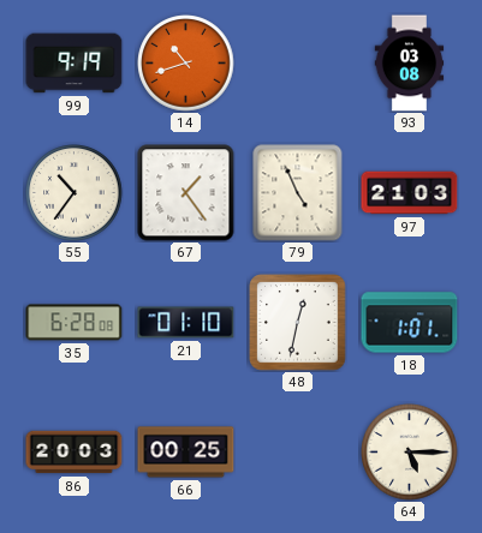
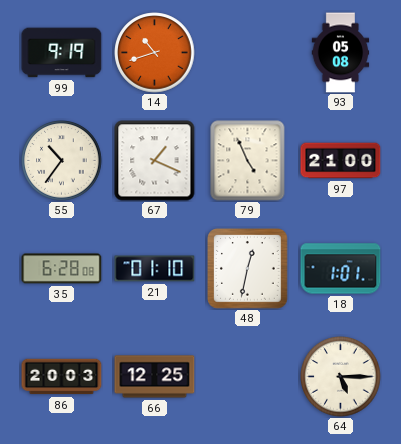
93: 03:08 -> 05:08
67: 1:24 -> 1:19
97: 21:03 -> 21:00
66: 00:25 -> 12:25
